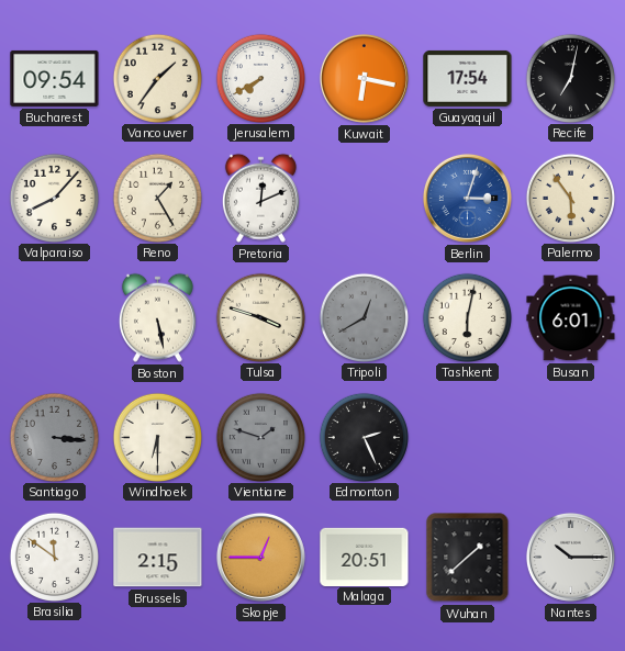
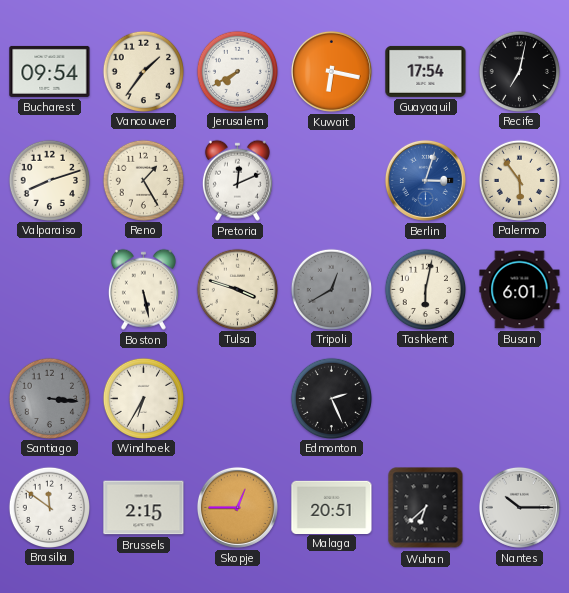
Valparaiso: 8:07 -> 8:12
Windhoek: 6:30 -> 6:35
Vientiane: 1:48 -> none
Wuhan: 1:38 -> 6:38
